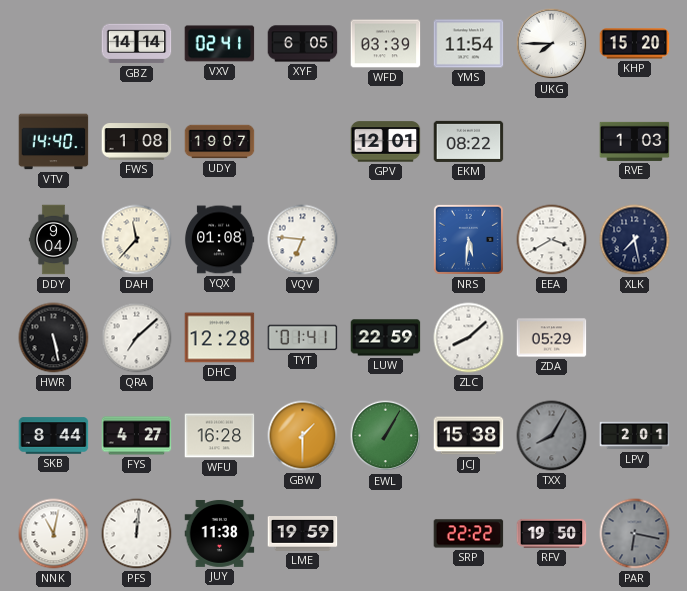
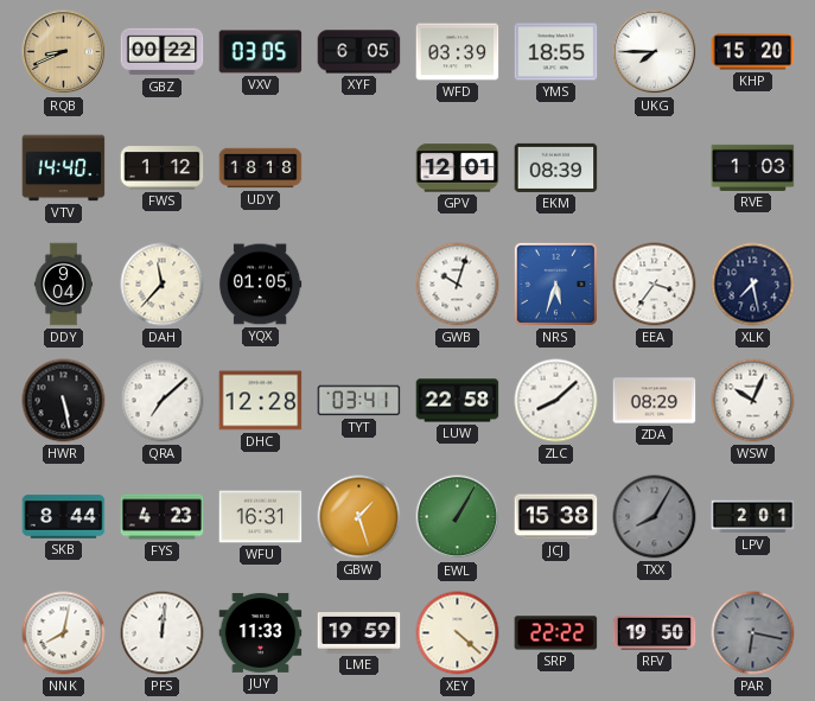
RQB: none -> 8:41
GBZ: 14:14 -> 00:22
VXV: 02:41 -> 03:05
YMS: 11:54 -> 18:55
FWS: 1:08 -> 1:12
UDY: 19:07 -> 18:18
EKM: 08:22 -> 08:39
YQX: 01:08 -> 01:05
VQV: 6:46 -> none
GWB: none -> 10:03
NRS: 5:31 -> 5:33
EEA: 3:40 -> 3:36
TYT: 01:41 -> 03:41
LUW: 22:59 -> 22:58
ZDA: 05:29 -> 08:29
WSW: none -> 10:04
FYS: 4:27 -> 4:23
WFU: 16:28 -> 16:31
GBW: 1:30 -> 1:27
NNK: 11:02 -> 8:02
JUY: 11:38 -> 11:33
XEY: none -> 4:22
